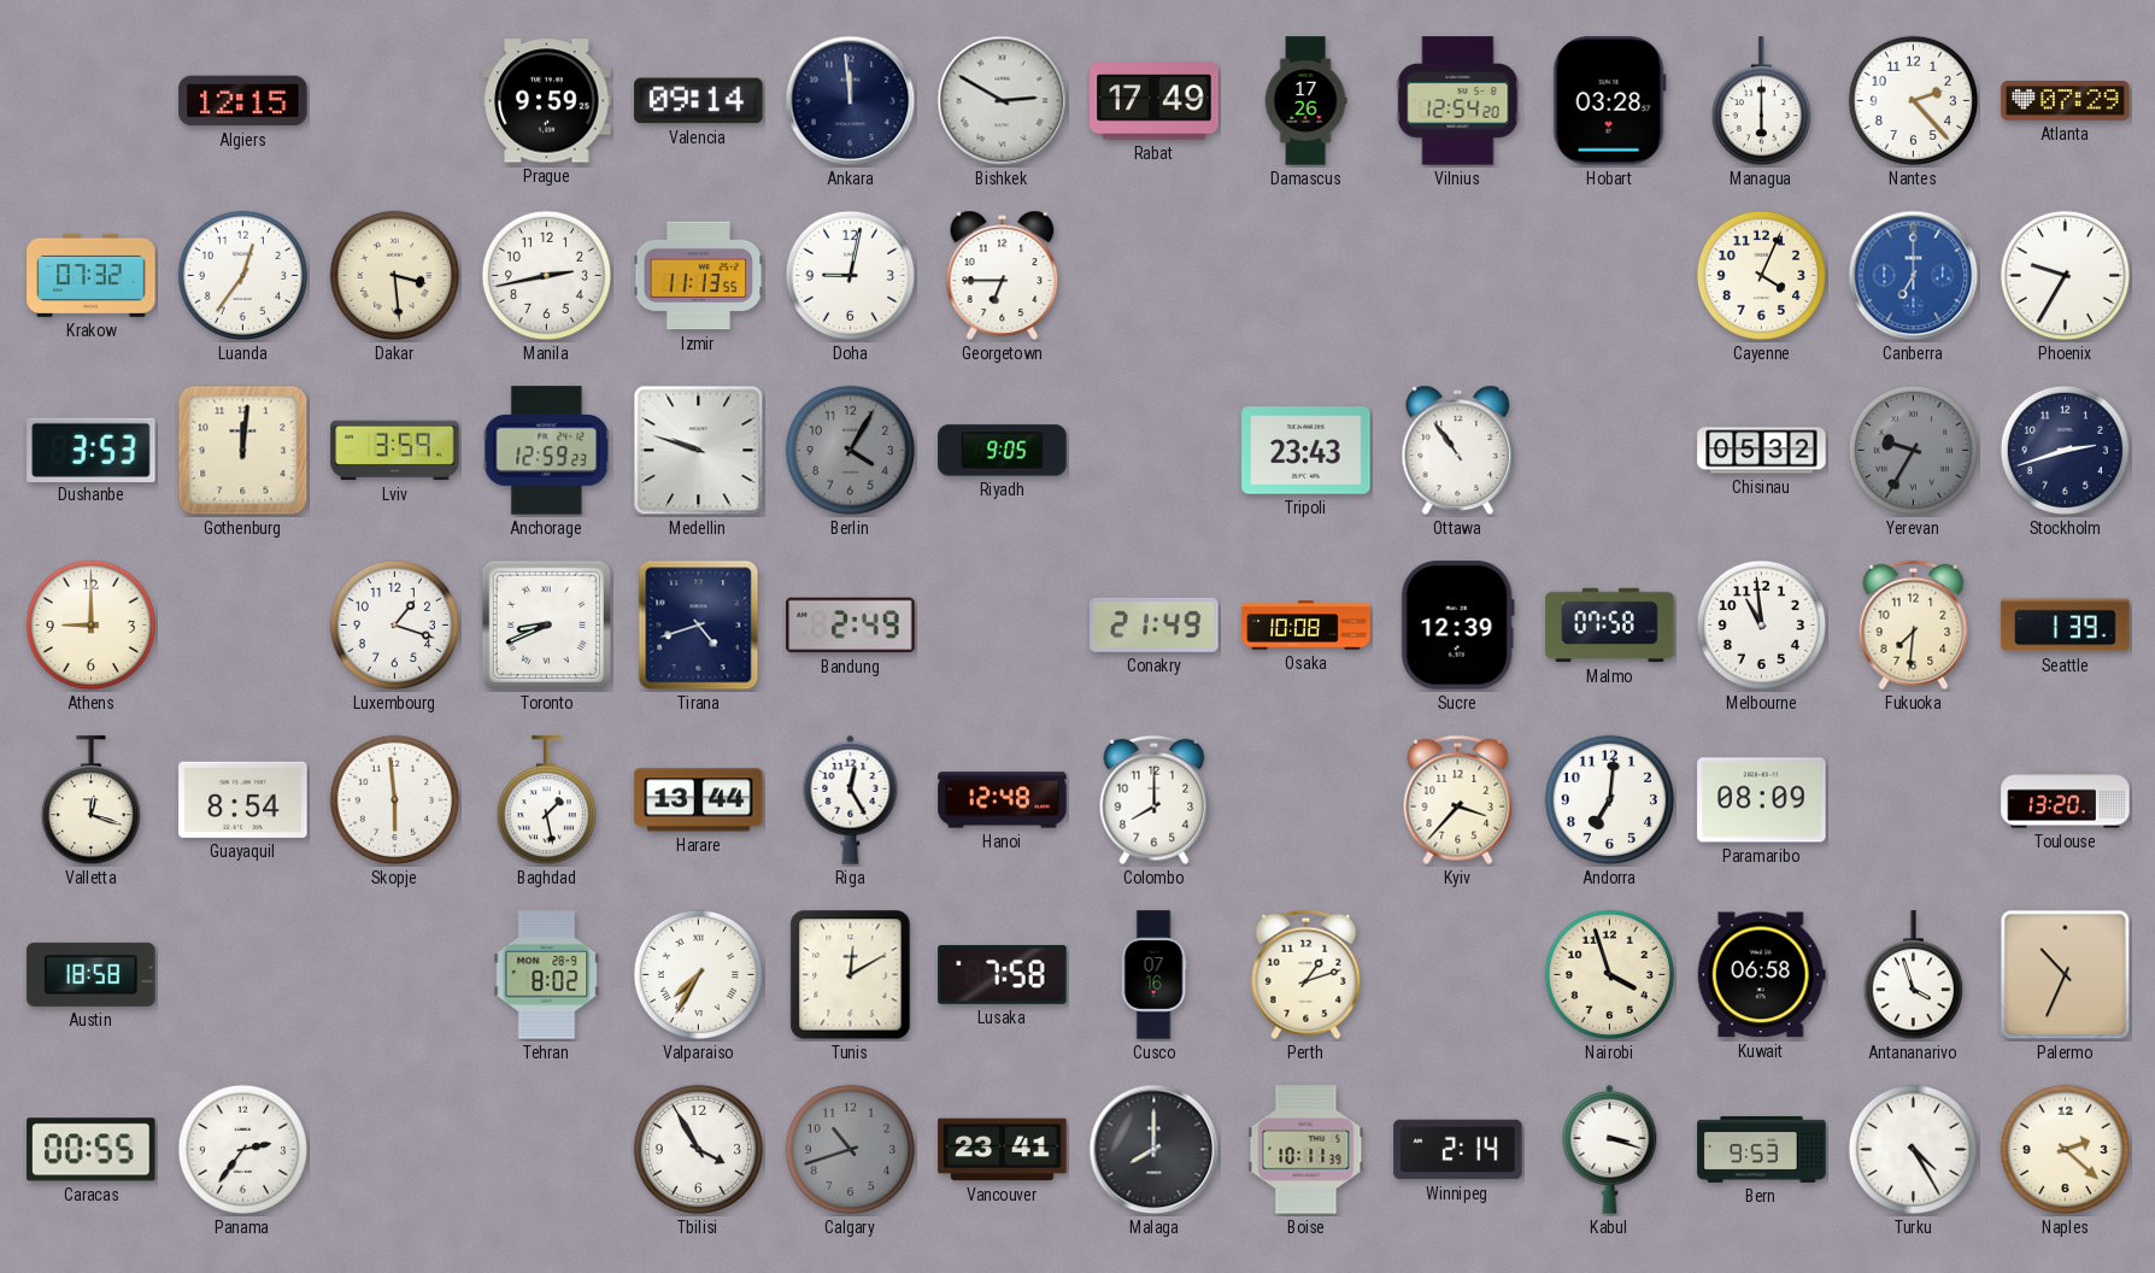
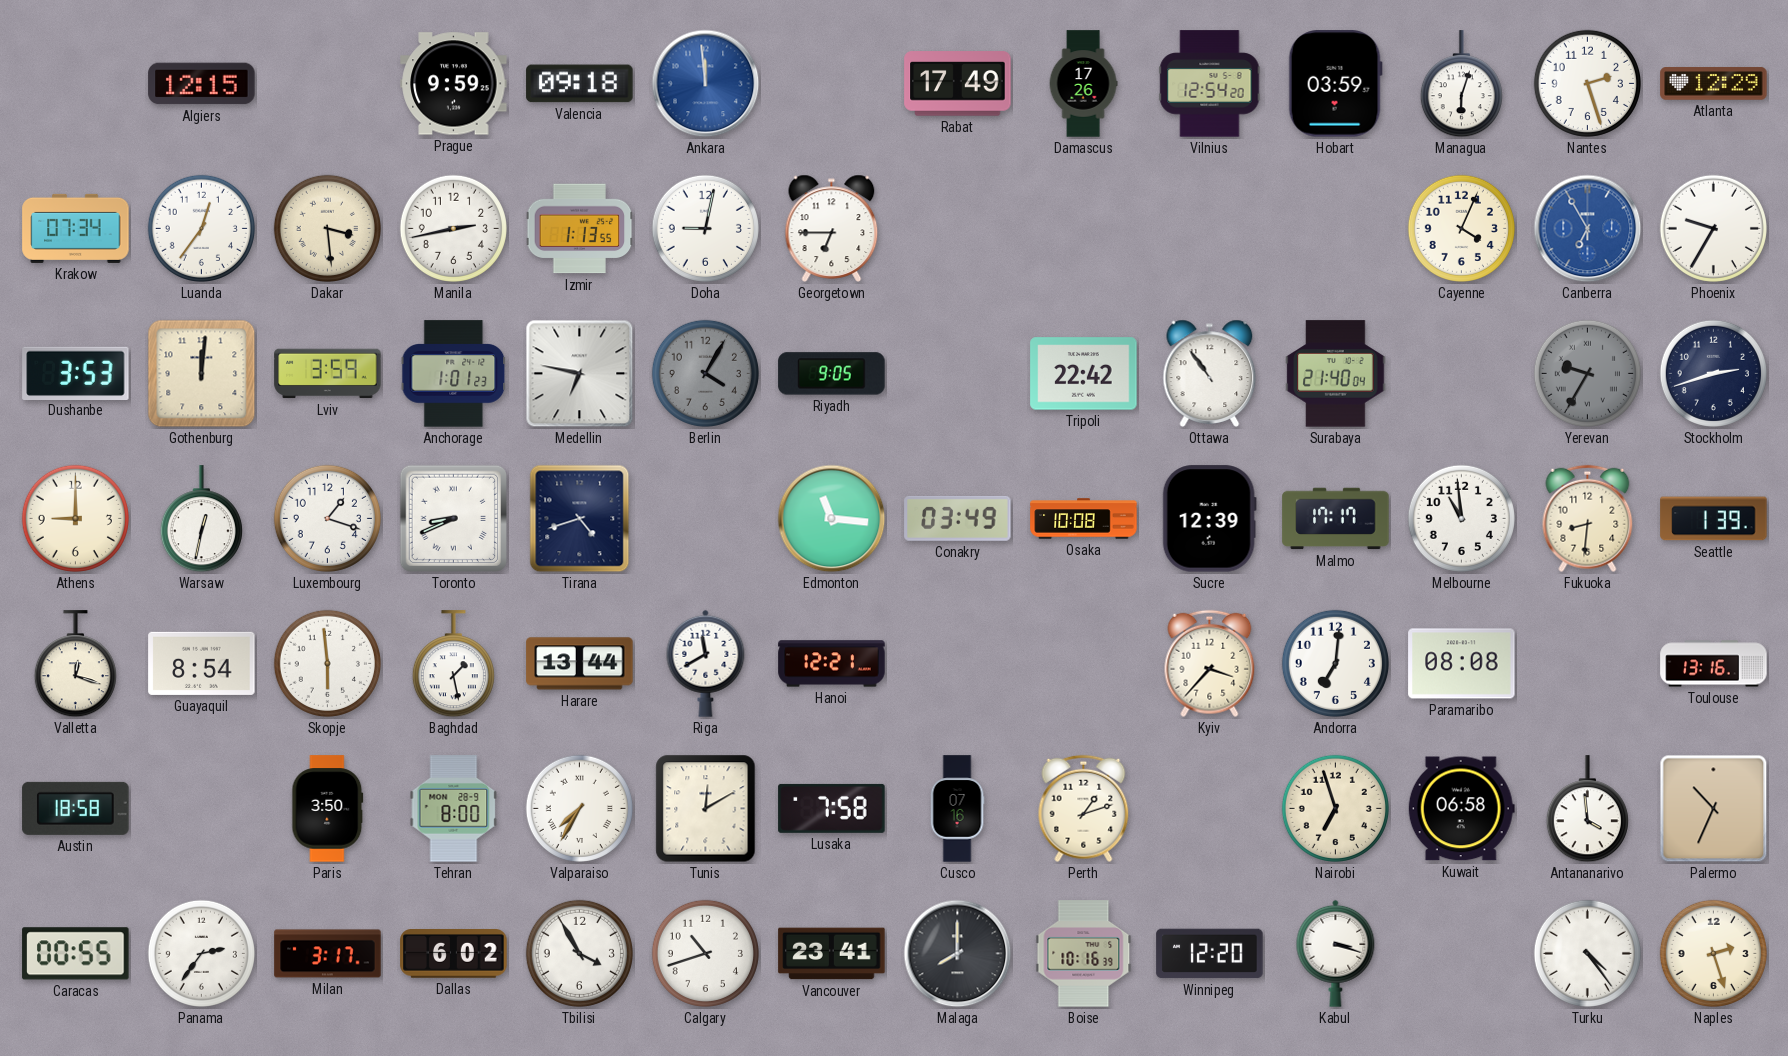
Valencia: 09:14 -> 09:18
Ankara dial: navy -> blue
Bishkek: 2:50 -> none
Hobart: 03:28 -> 03:59
Managua: 6:00 -> 6:03
Nantes: 2:23 -> 2:27
Atlanta: 07:29 -> 12:29
Krakow: 07:32 -> 07:34
Izmir: 11:13 -> 1:13
Canberra: 7:00 -> 6:55
Anchorage: 12:59 -> 1:01
Medellin: 9:48 -> 6:47
Tripoli: 23:43 -> 22:42
Surabaya: none -> 21:40
Chisinau: 05:32 -> none
Warsaw: none -> 12:32
Bandung: 2:49 -> none
Edmonton: none -> 11:16
Conakry: 21:49 -> 03:49
Malmo: 07:58 -> 17:17
Fukuoka: 7:31 -> 8:31
Riga: 12:25 -> 11:40
Hanoi: 12:48 -> 12:21
Colombo: 8:00 -> none
Paramaribo: 08:09 -> 08:08
Toulouse: 13:20 -> 13:16
Paris: none -> 3:50
Tehran: 8:02 -> 8:00
Nairobi: 3:57 -> 6:57
Antananarivo: 3:57 -> 3:59
Milan: none -> 3:17
Dallas: none -> 6:02
Calgary dial: grey -> white
Boise: 10:11 -> 10:16
Winnipeg: 2:14 -> 12:20
Bern: 9:53 -> none
Turku: 4:25 -> 4:24
Naples: 2:22 -> 2:27
